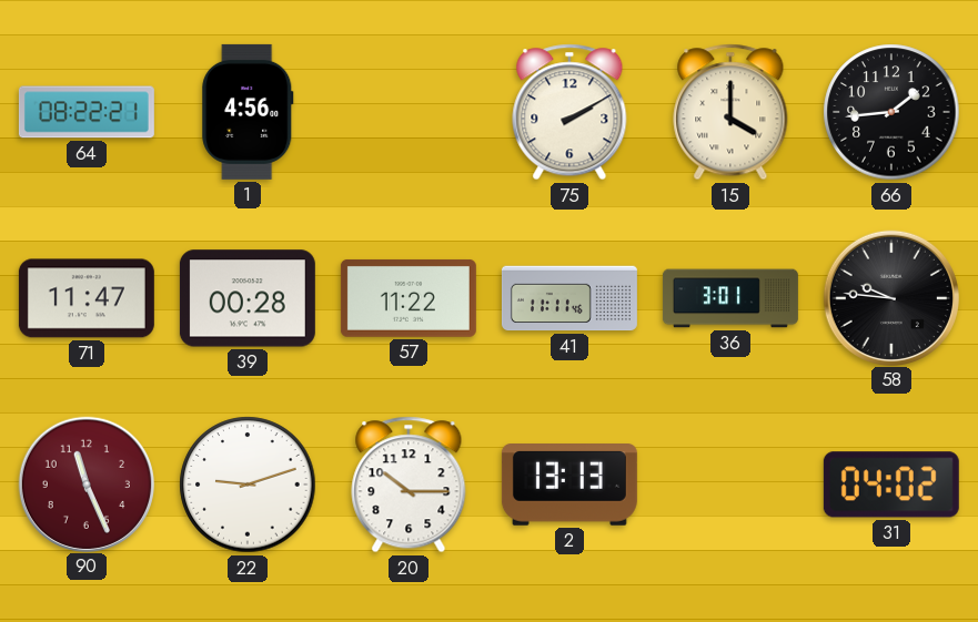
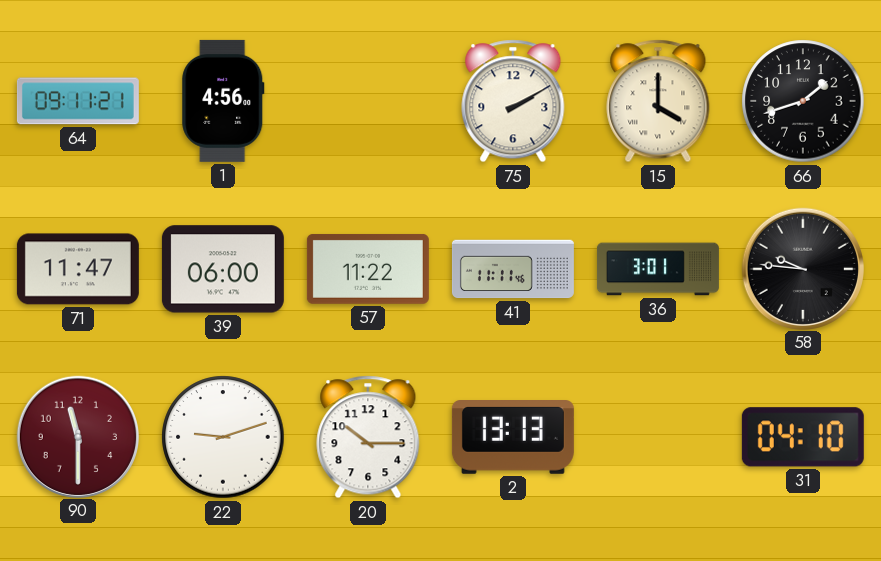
64: 08:22 -> 09:11
66: 1:44 -> 1:42
39: 00:28 -> 06:00
90: 11:26 -> 11:30
31: 04:02 -> 04:10
